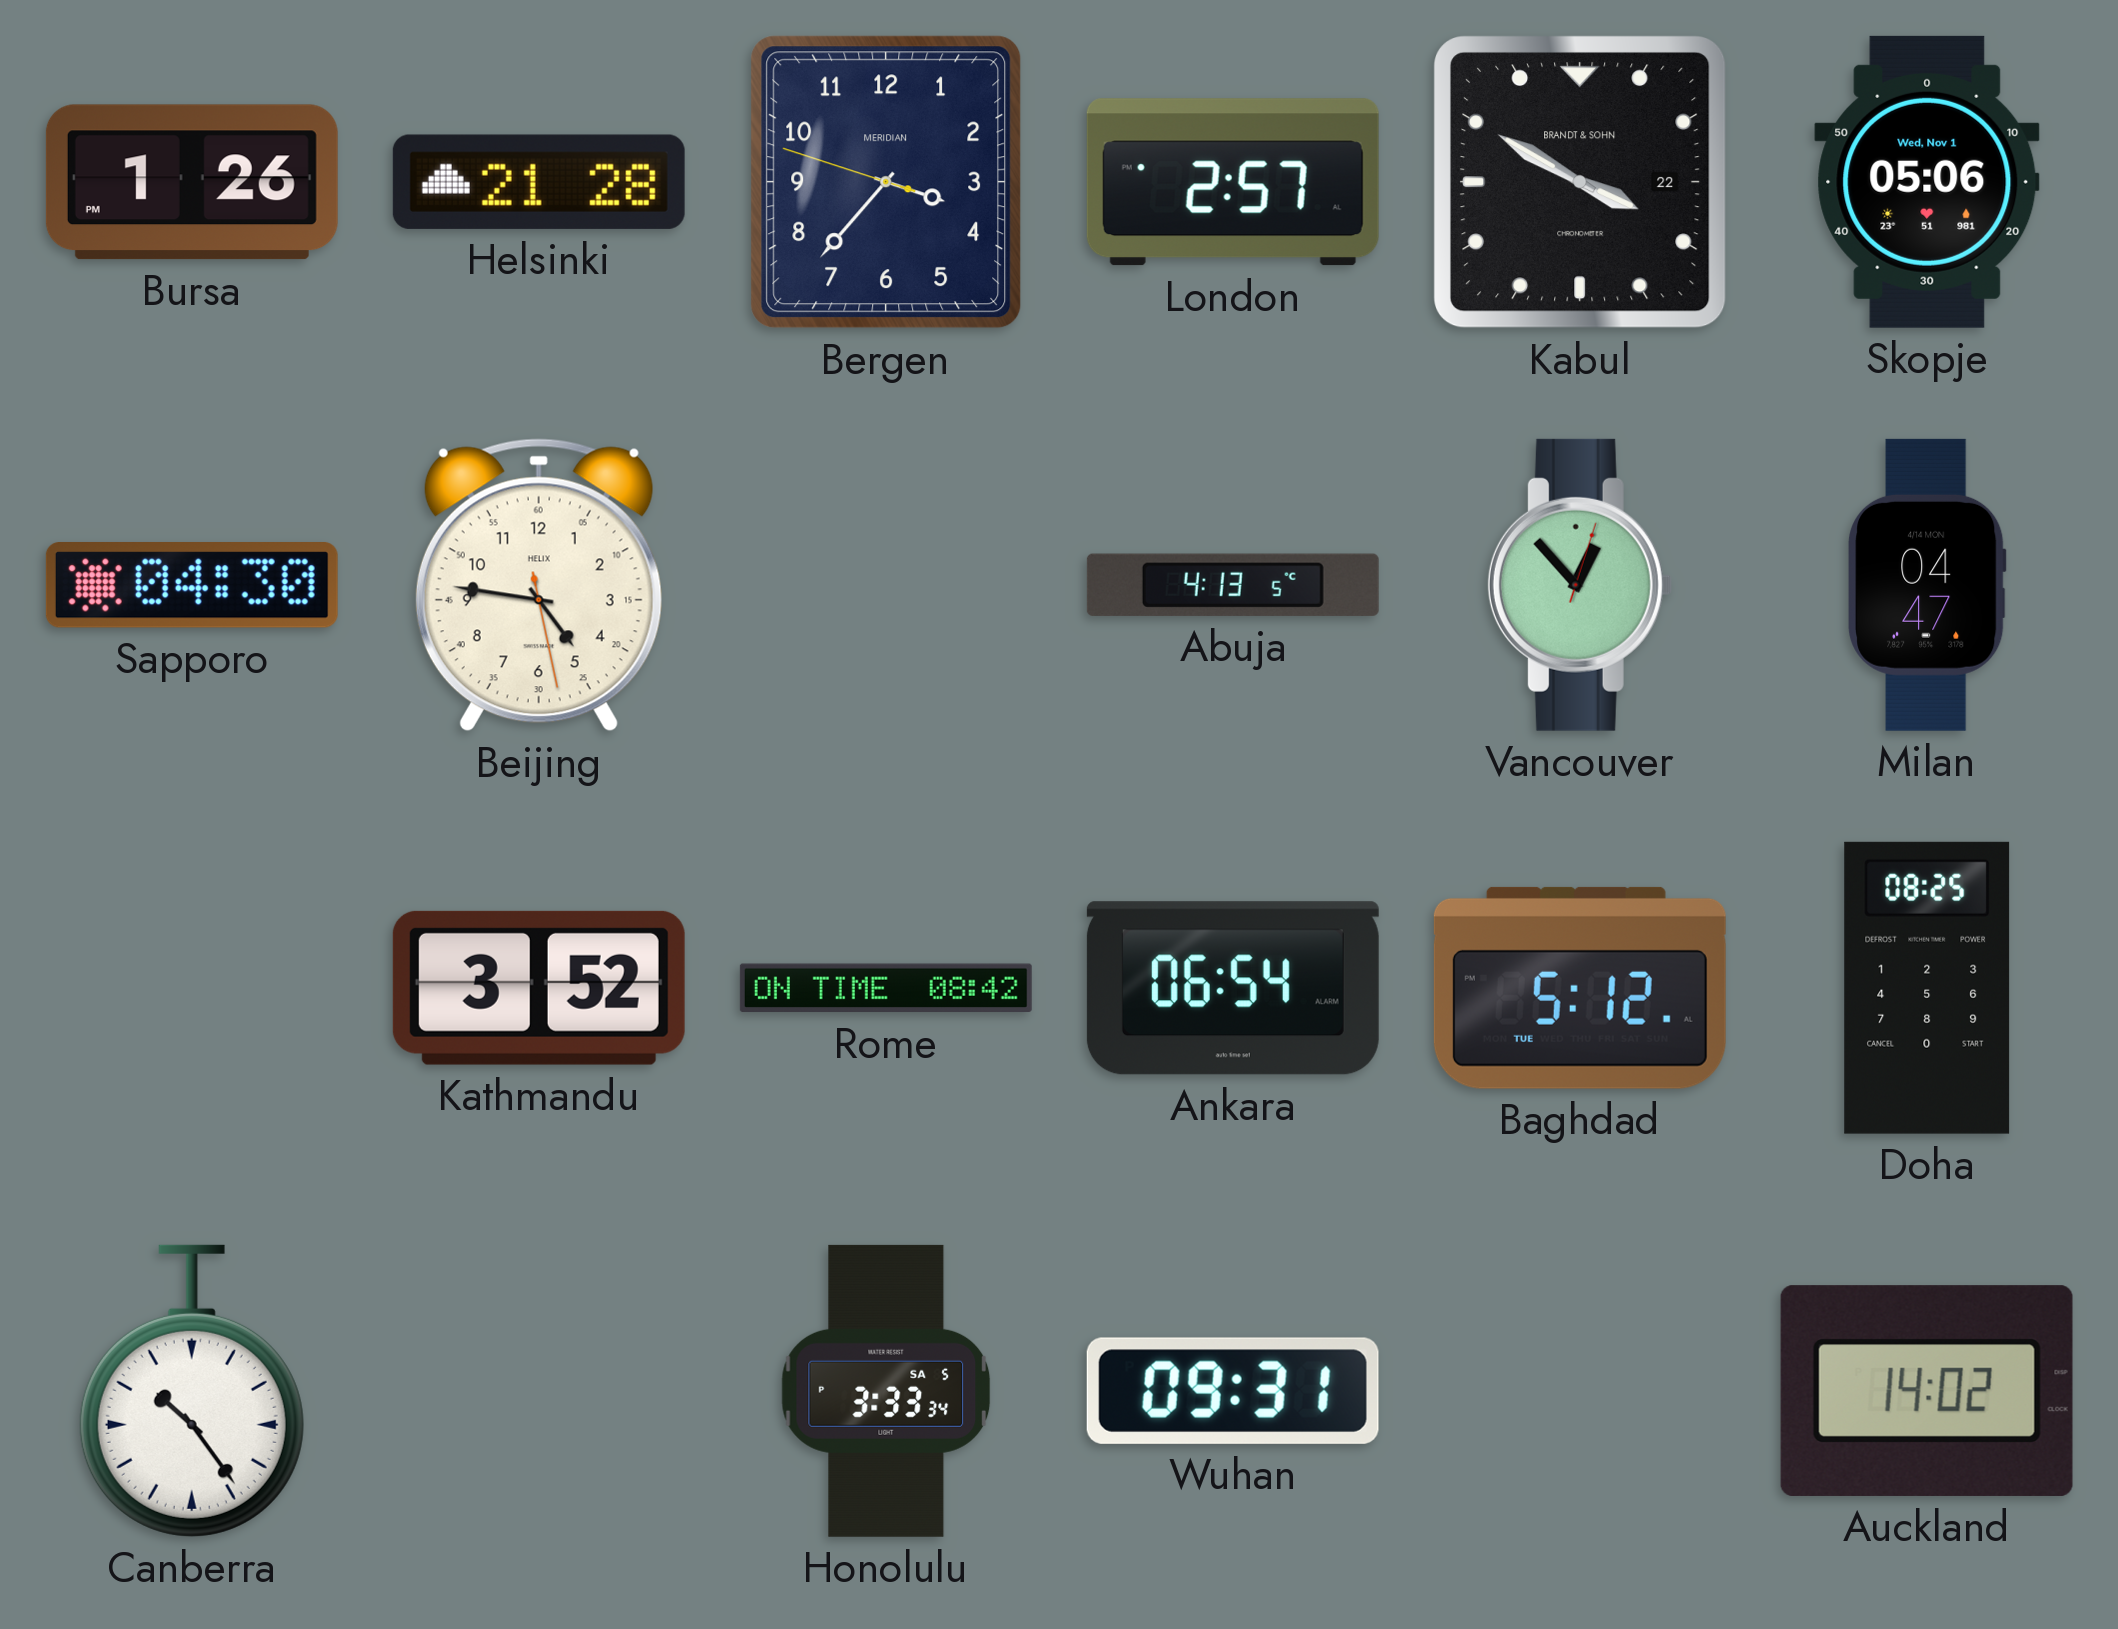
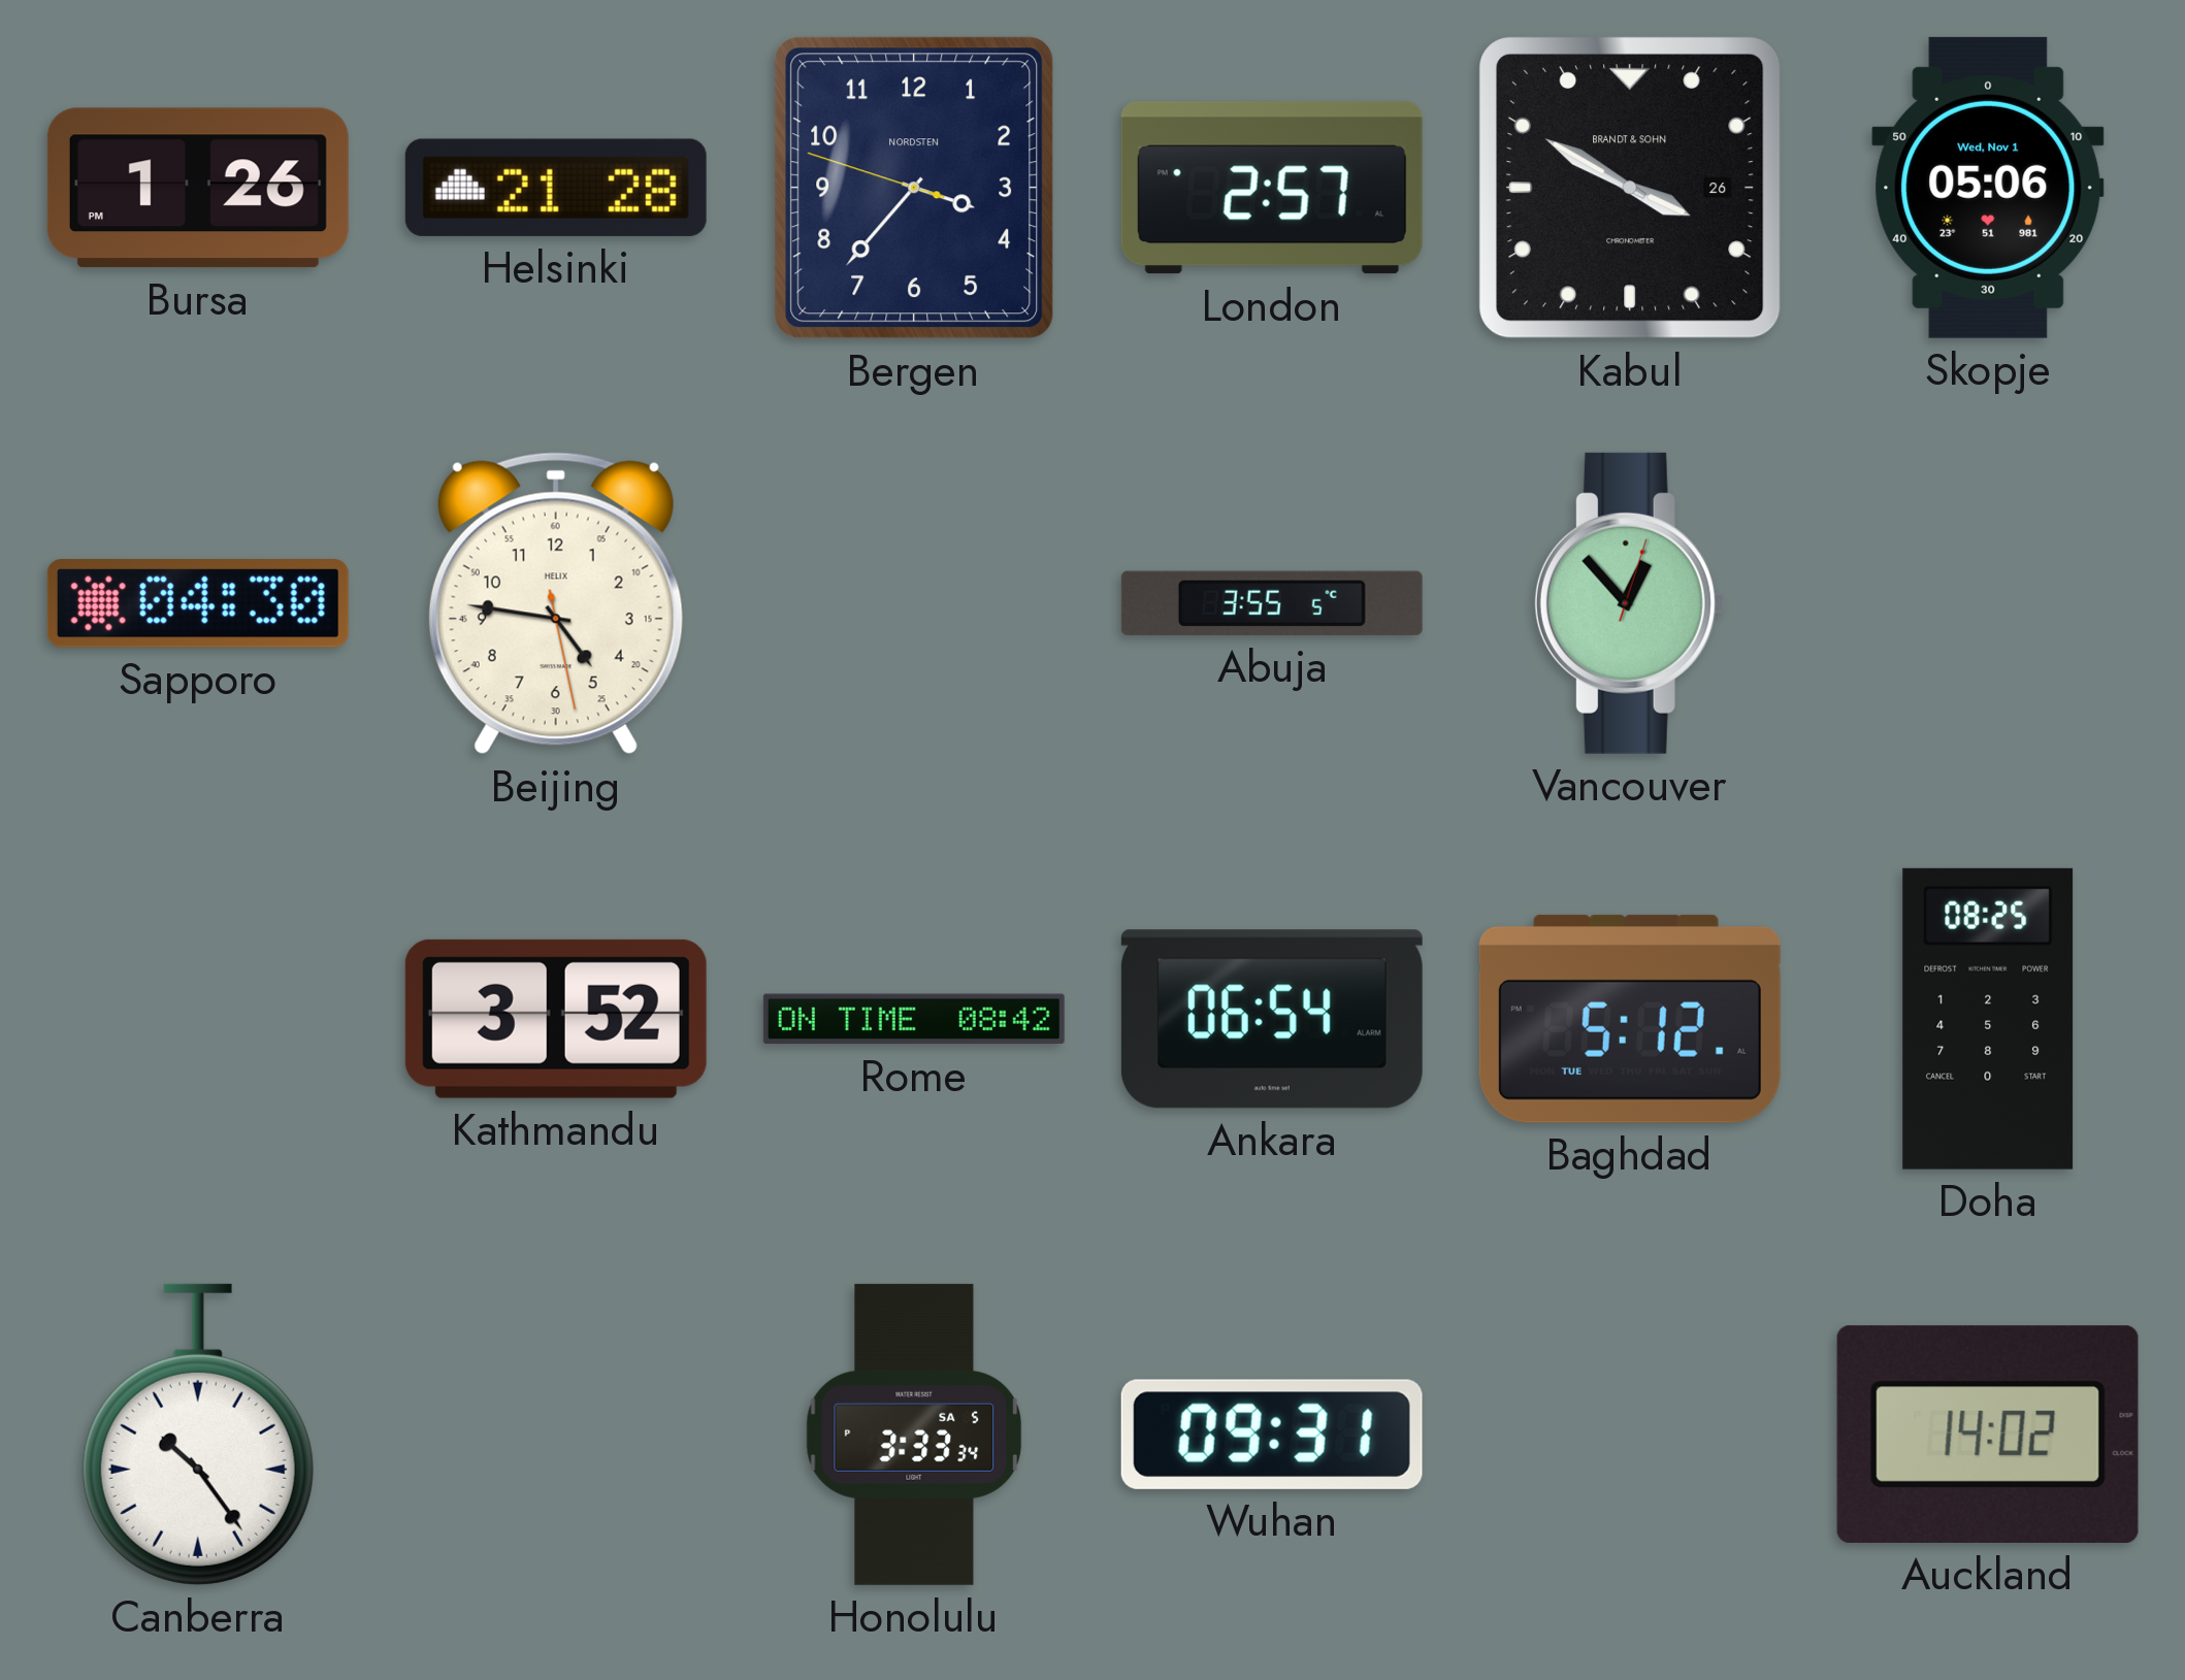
Bergen brand: MERIDIAN -> NORDSTEN
Kabul date: 22 -> 26
Abuja: 4:13 -> 3:55
Milan: 04:47 -> none
